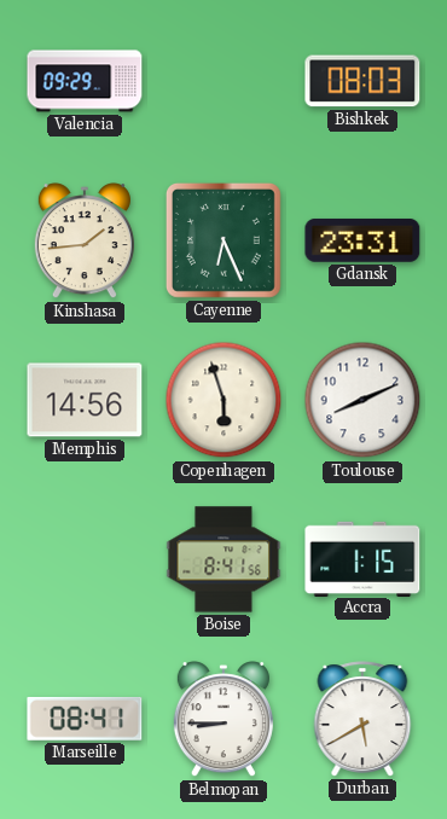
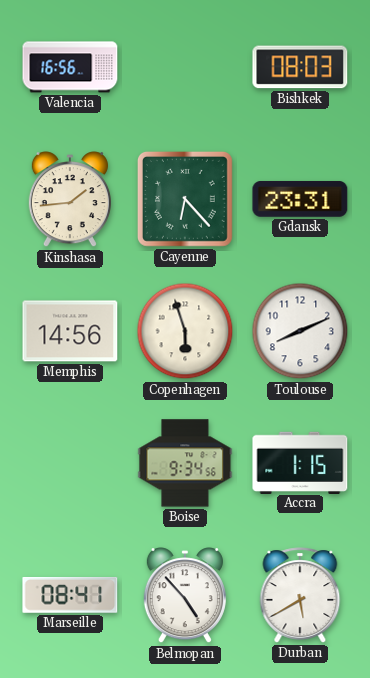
Valencia: 09:29 -> 16:56
Cayenne: 6:26 -> 6:23
Boise: 8:41 -> 9:34
Belmopan: 8:45 -> 4:53
